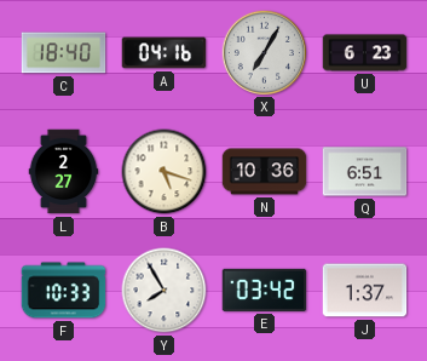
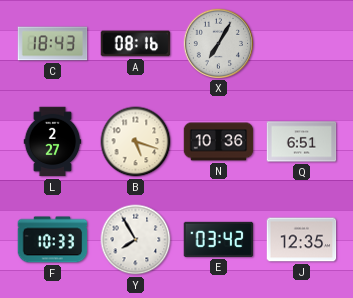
C: 18:40 -> 18:43
A: 04:16 -> 08:16
U: 6:23 -> none
J: 1:37 -> 12:35
